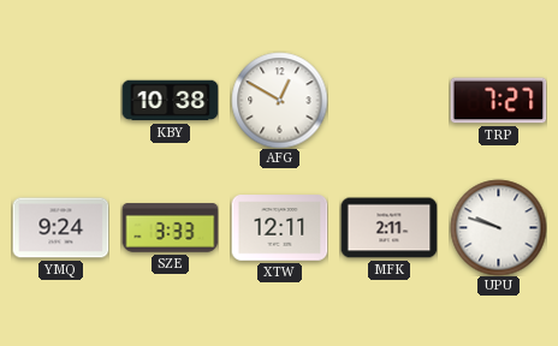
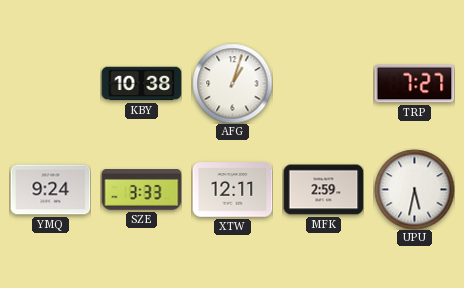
AFG: 12:50 -> 1:03
MFK: 2:11 -> 2:59
UPU: 9:48 -> 5:32
